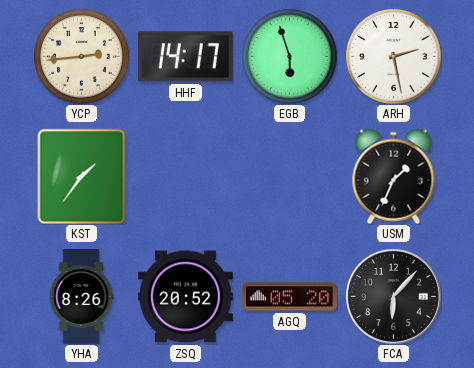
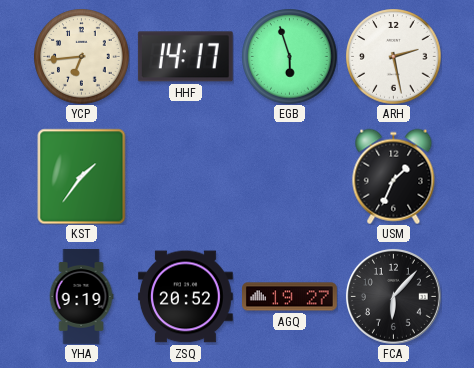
YCP: 2:44 -> 6:44
YHA: 8:26 -> 9:19
AGQ: 05:20 -> 19:27
